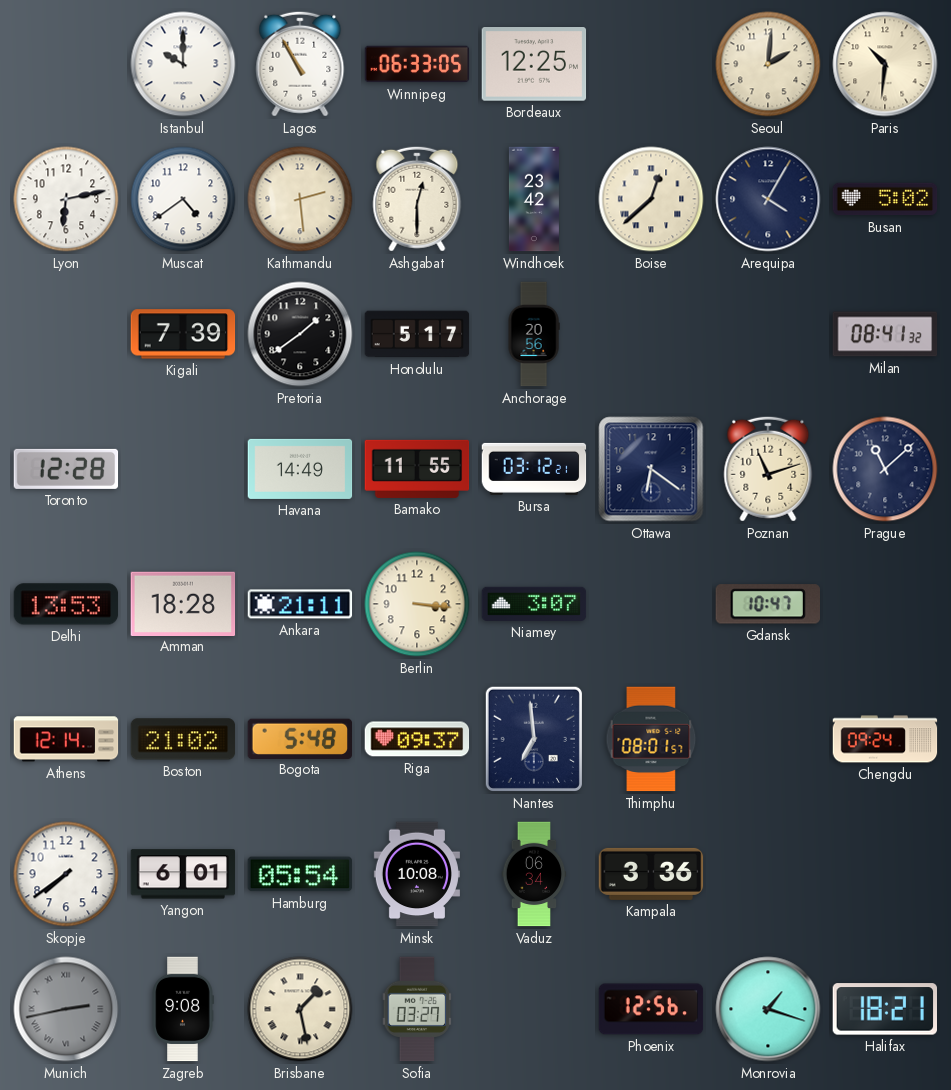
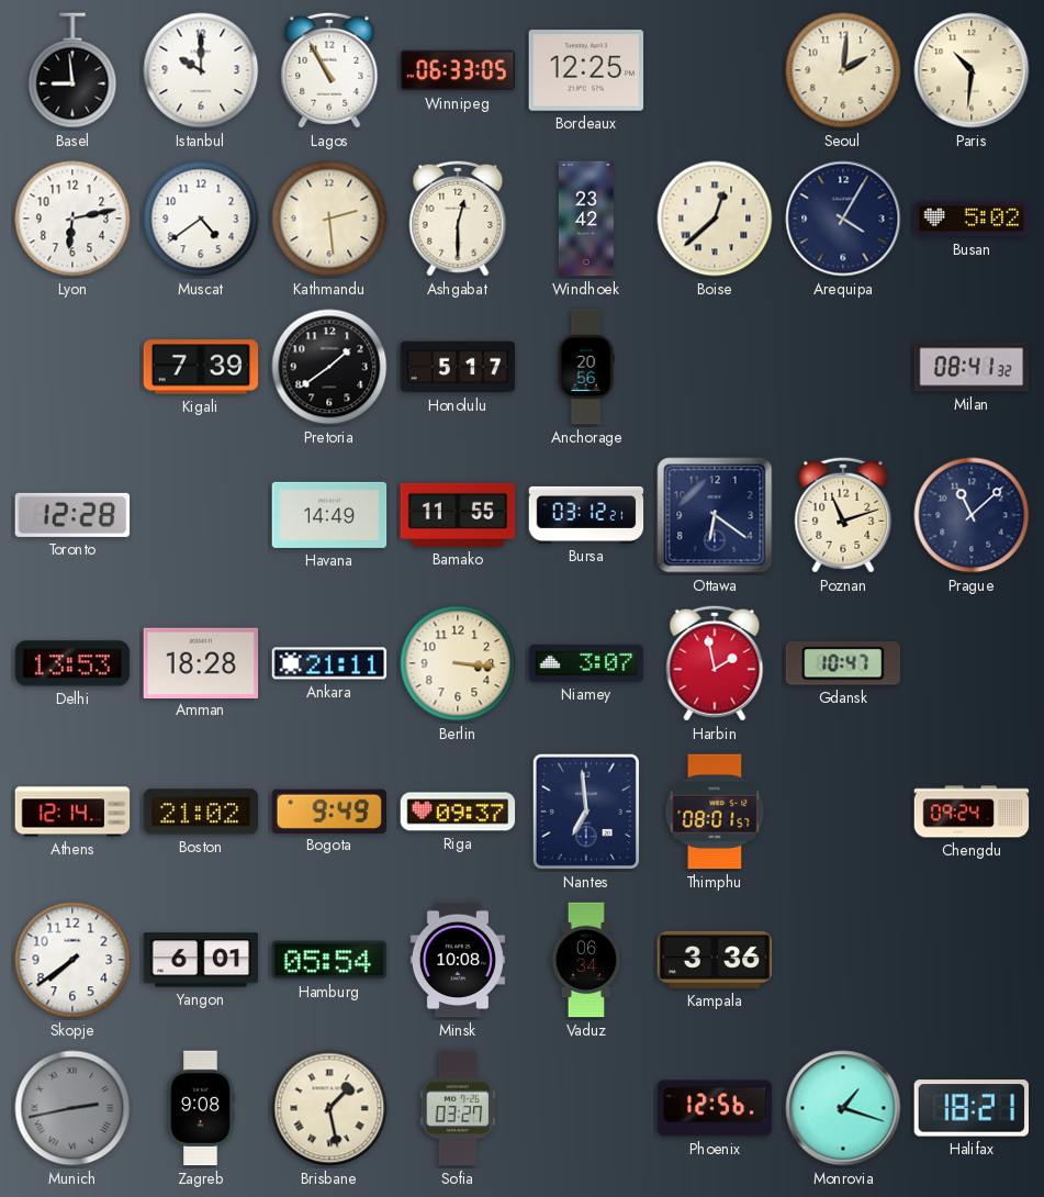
Basel: none -> 8:59
Harbin: none -> 1:58
Bogota: 5:48 -> 9:49
